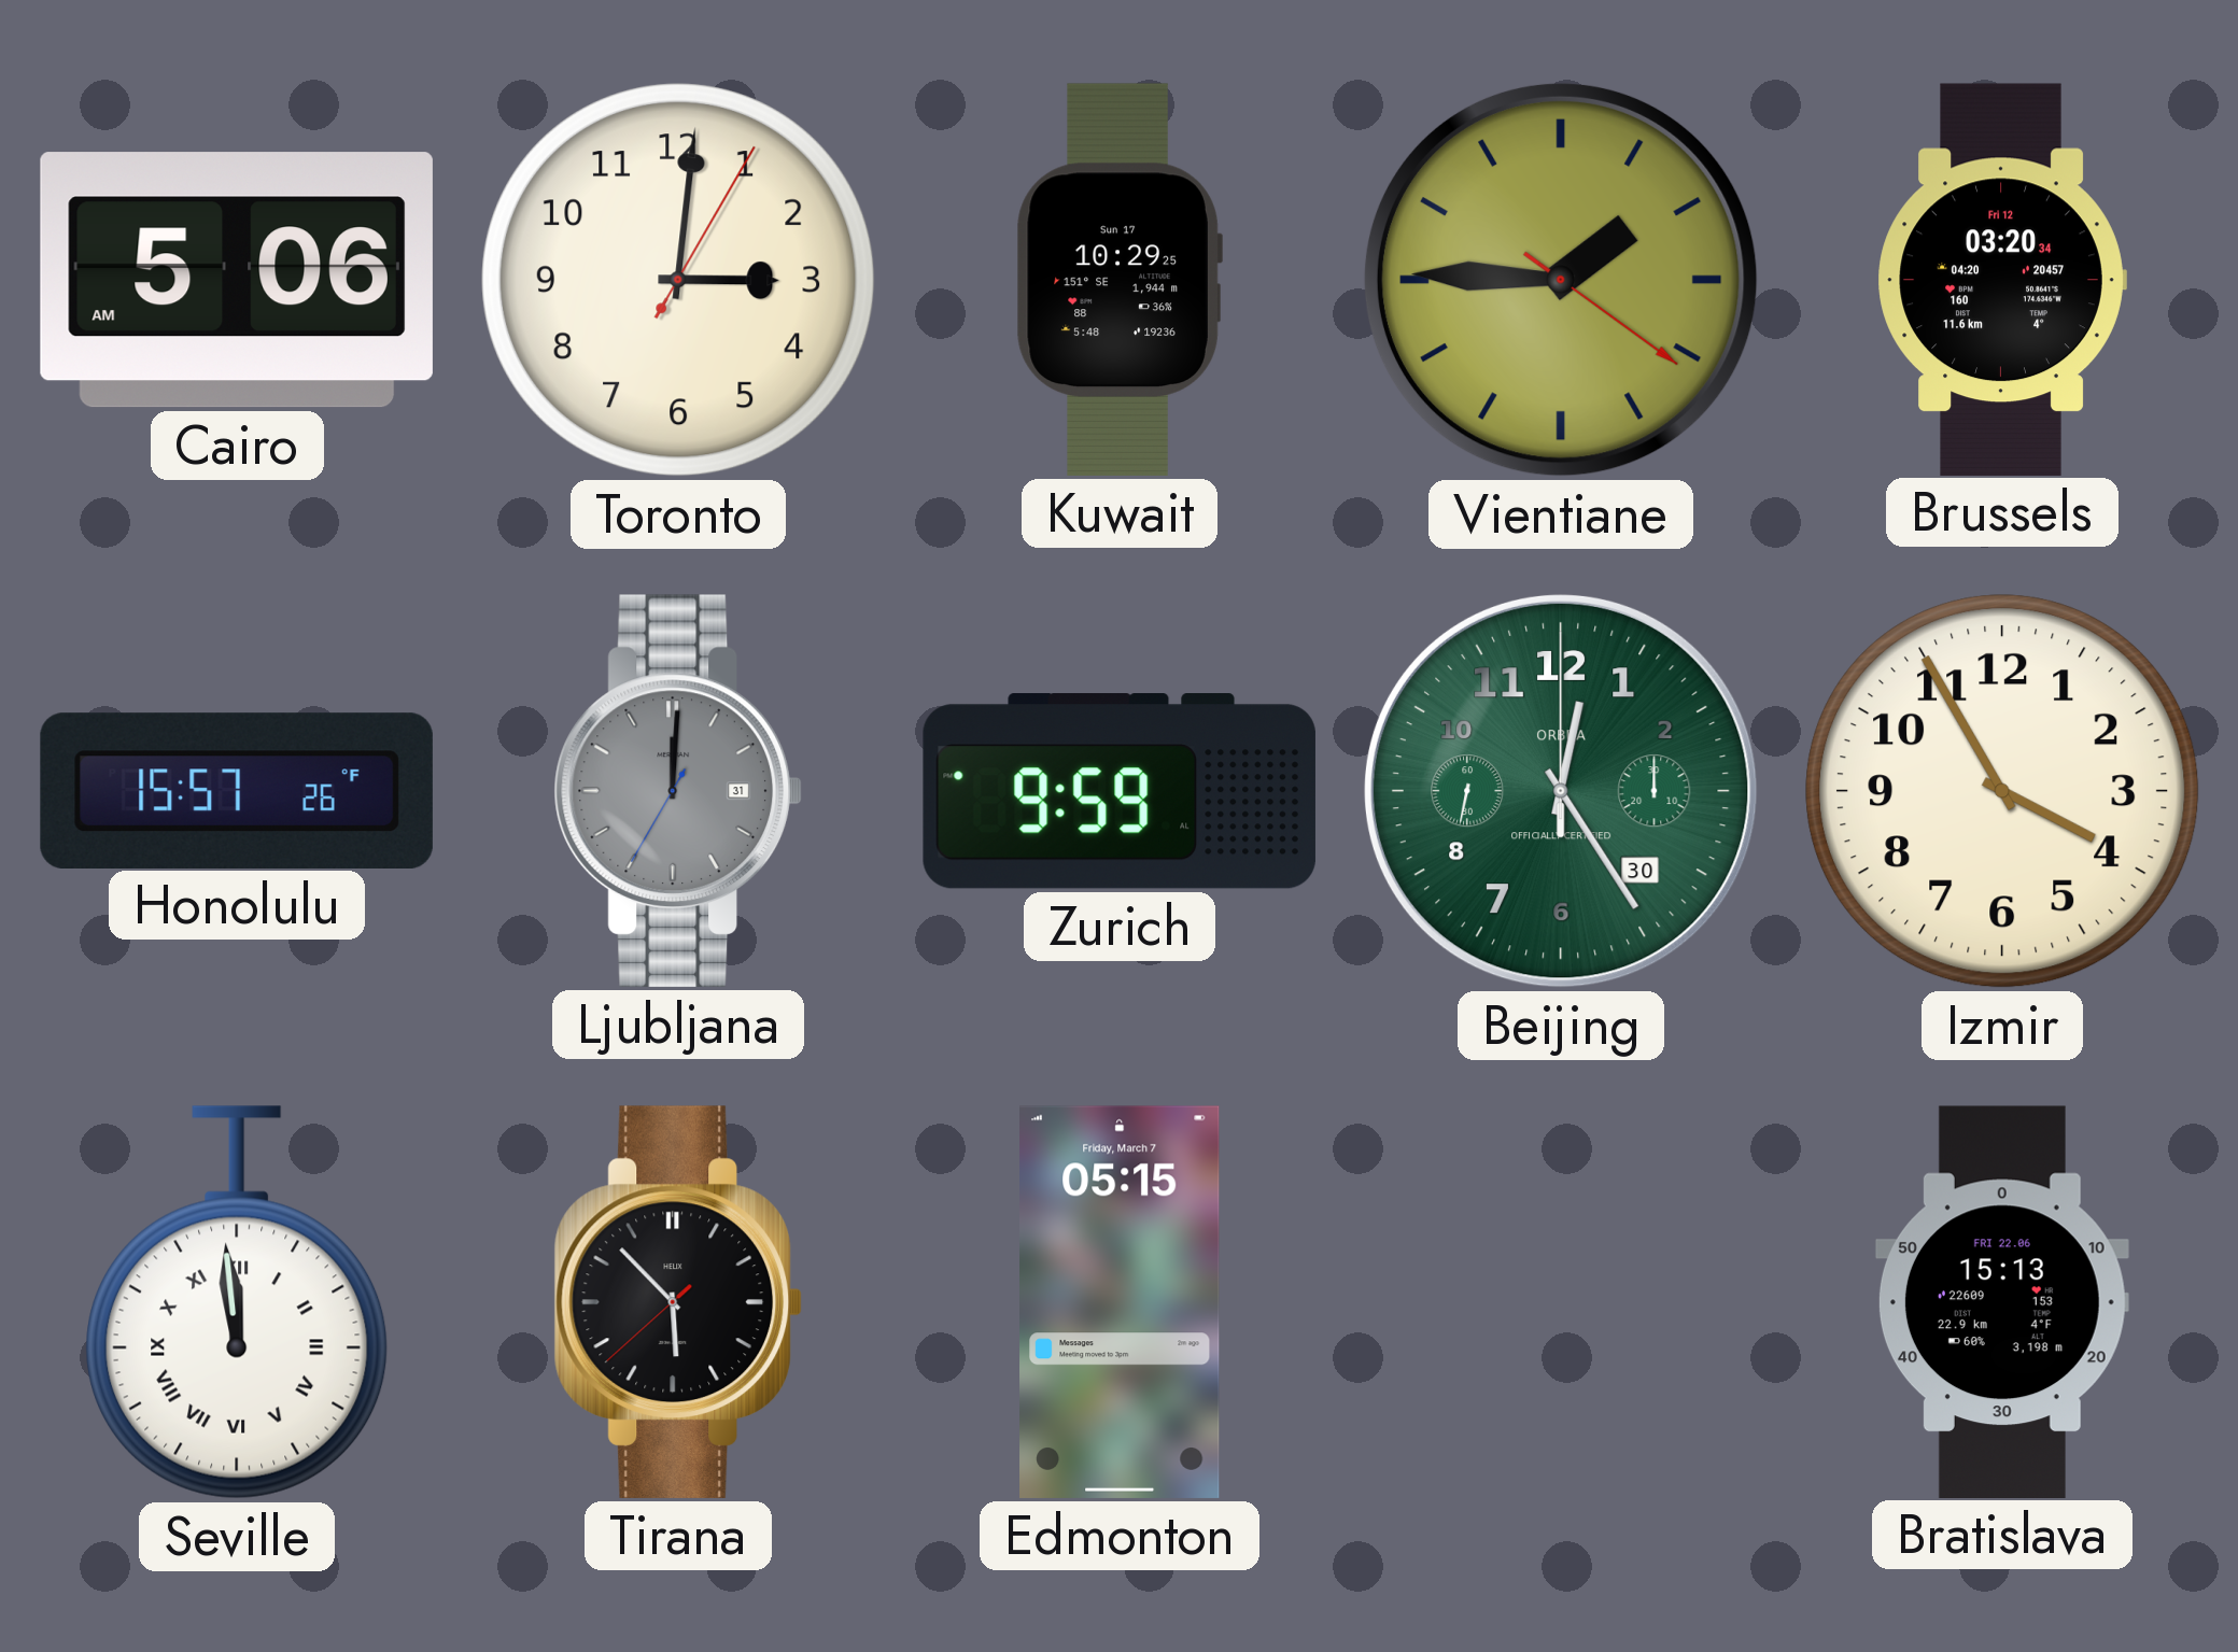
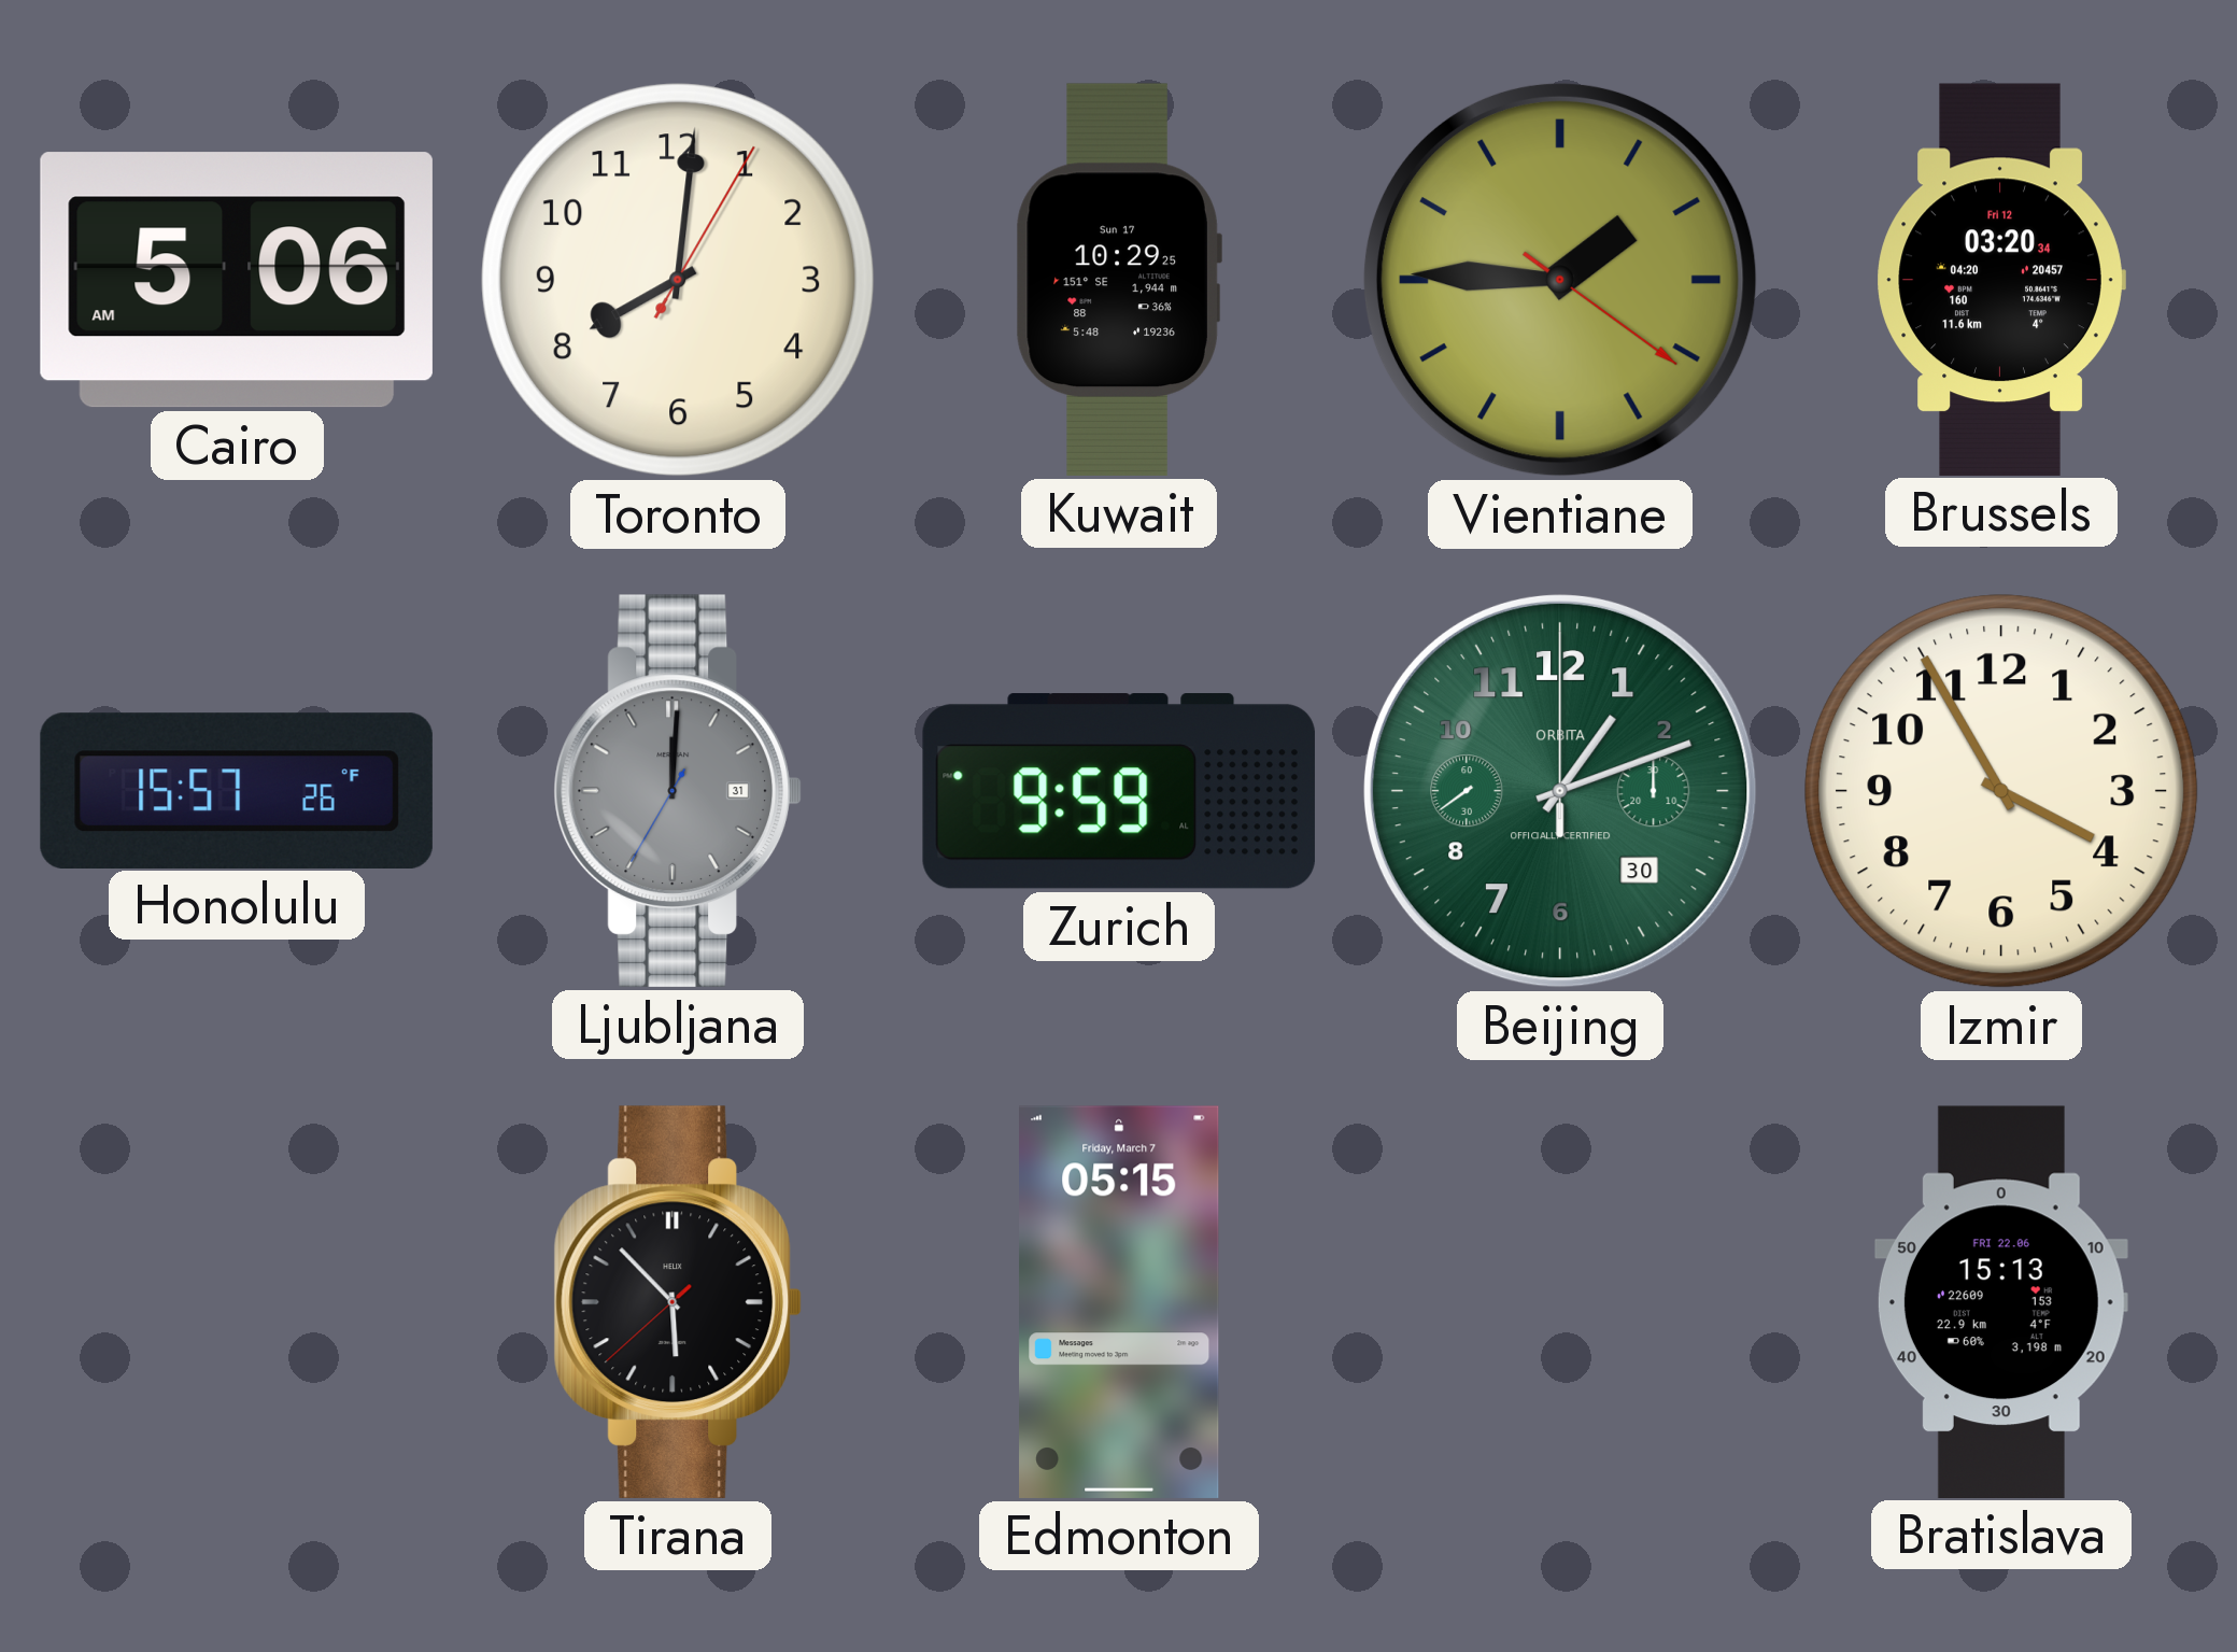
Toronto: 3:01 -> 8:01
Beijing: 12:24 -> 1:11
Seville: 11:59 -> none
